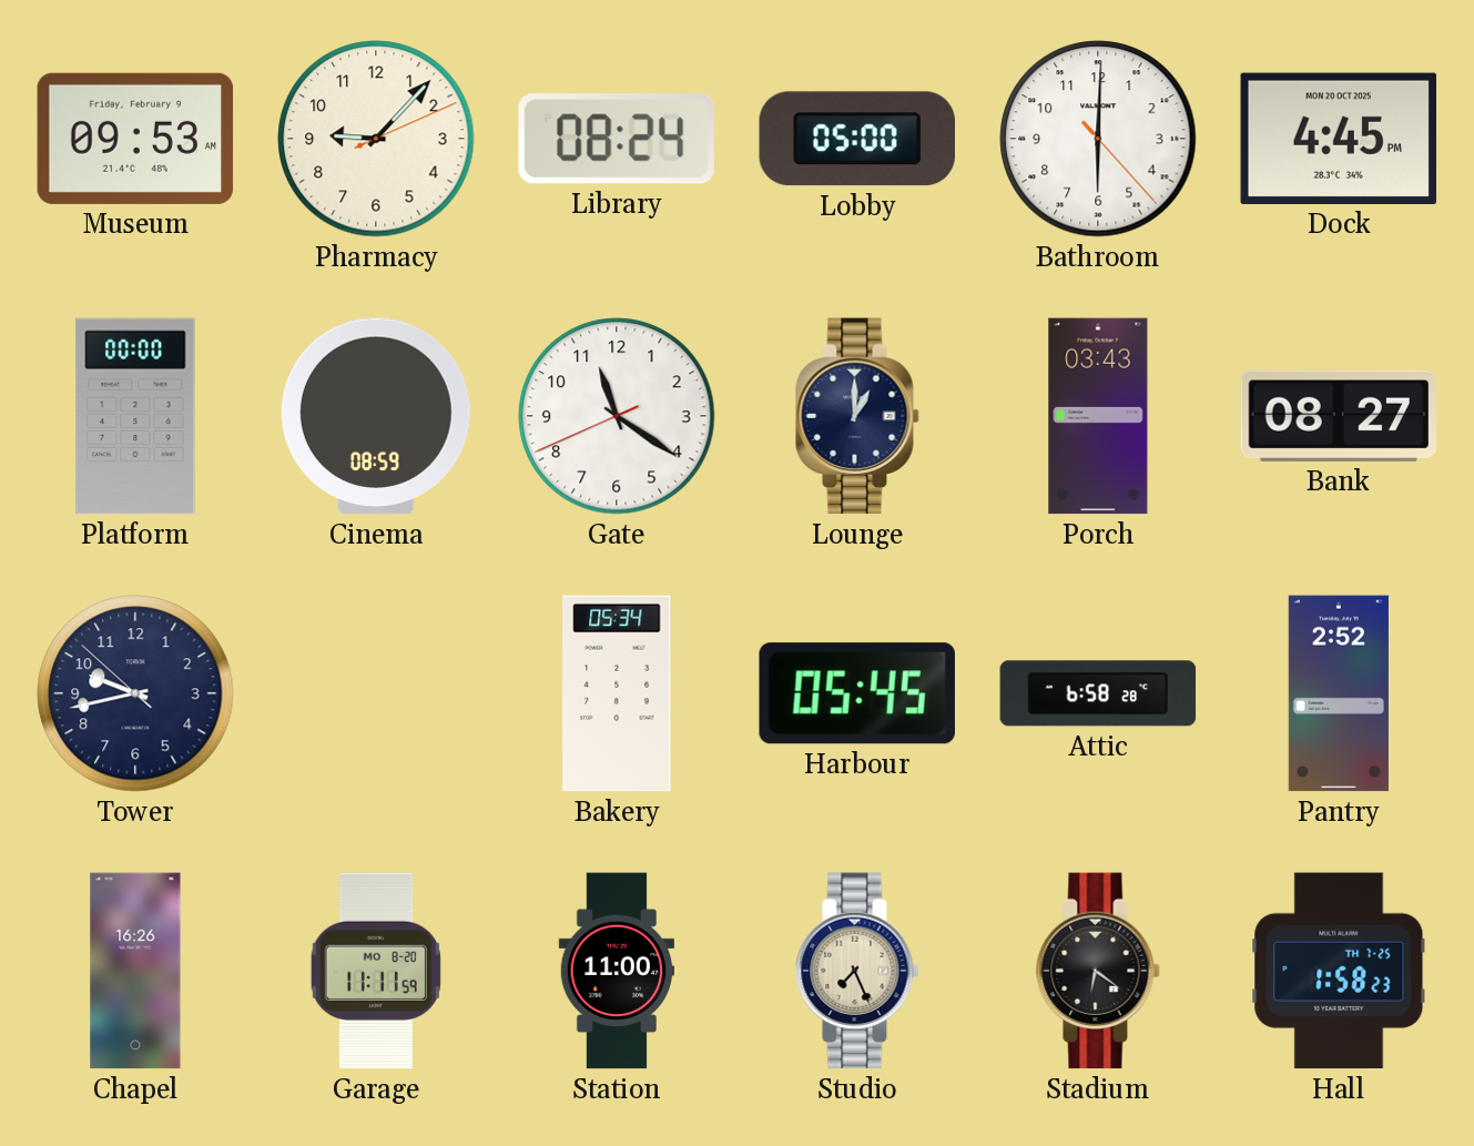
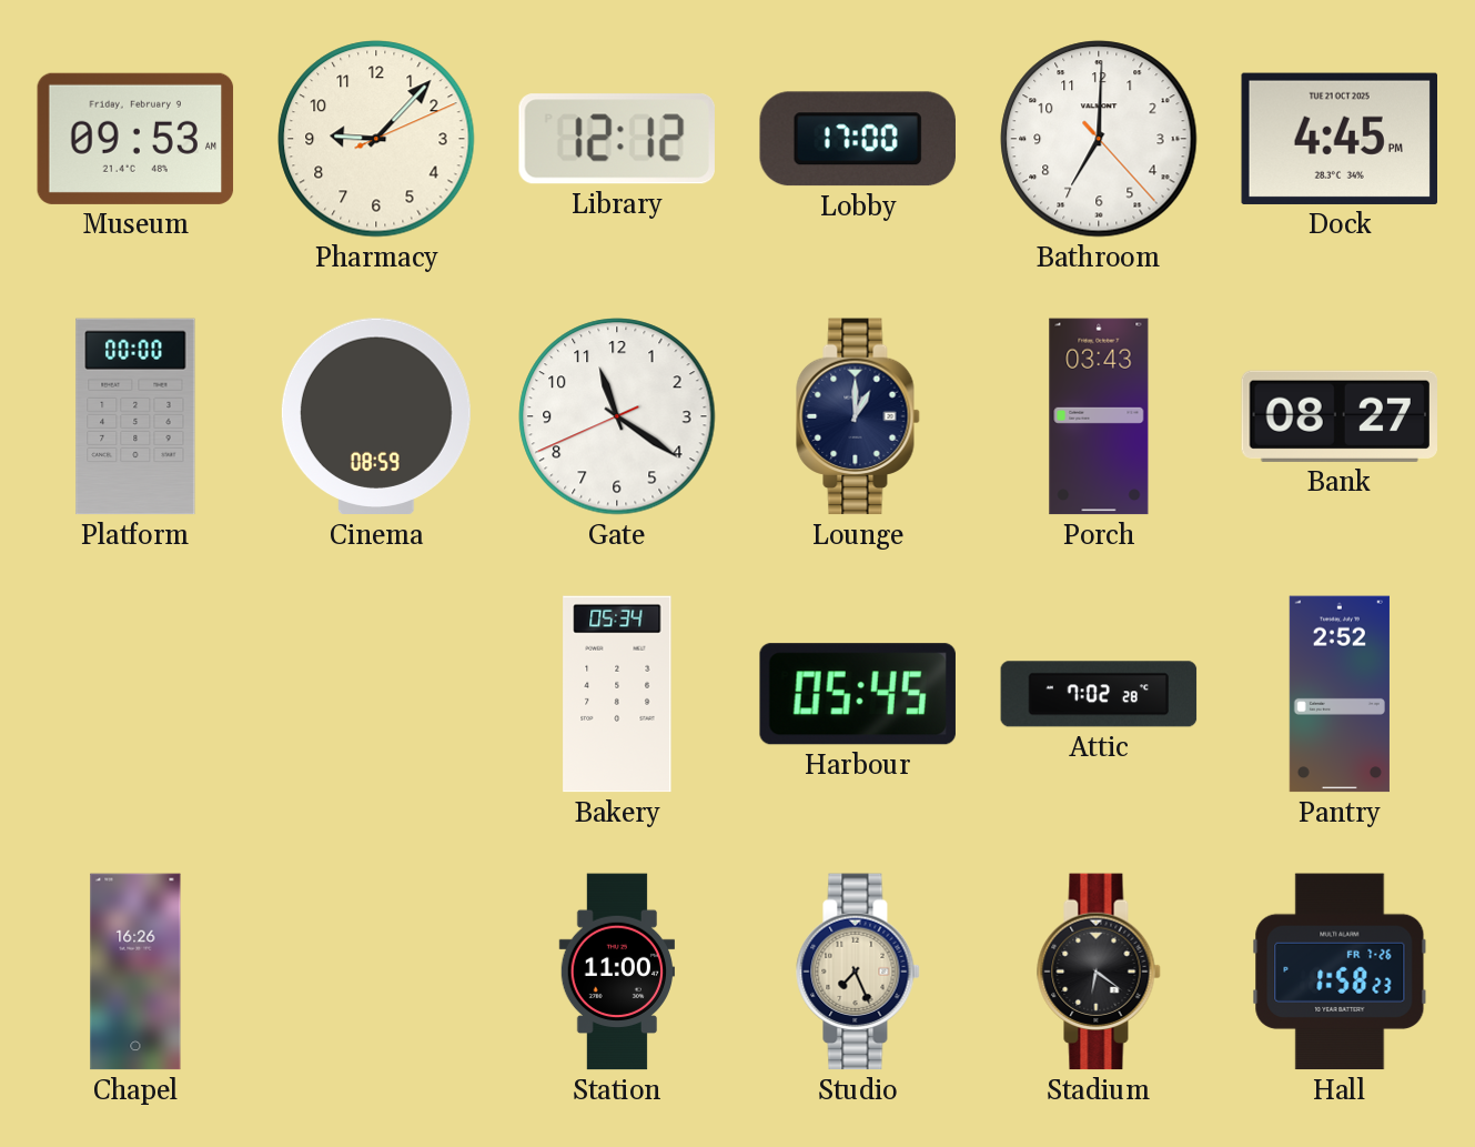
Library: 08:24 -> 12:12
Lobby: 05:00 -> 17:00
Bathroom: 6:00 -> 7:00
Dock date: MON 20 OCT 2025 -> TUE 21 OCT 2025
Tower: 9:42 -> none
Attic: 6:58 -> 7:02
Garage: 11:11 -> none
Hall date: TH 7-25 -> FR 7-26
